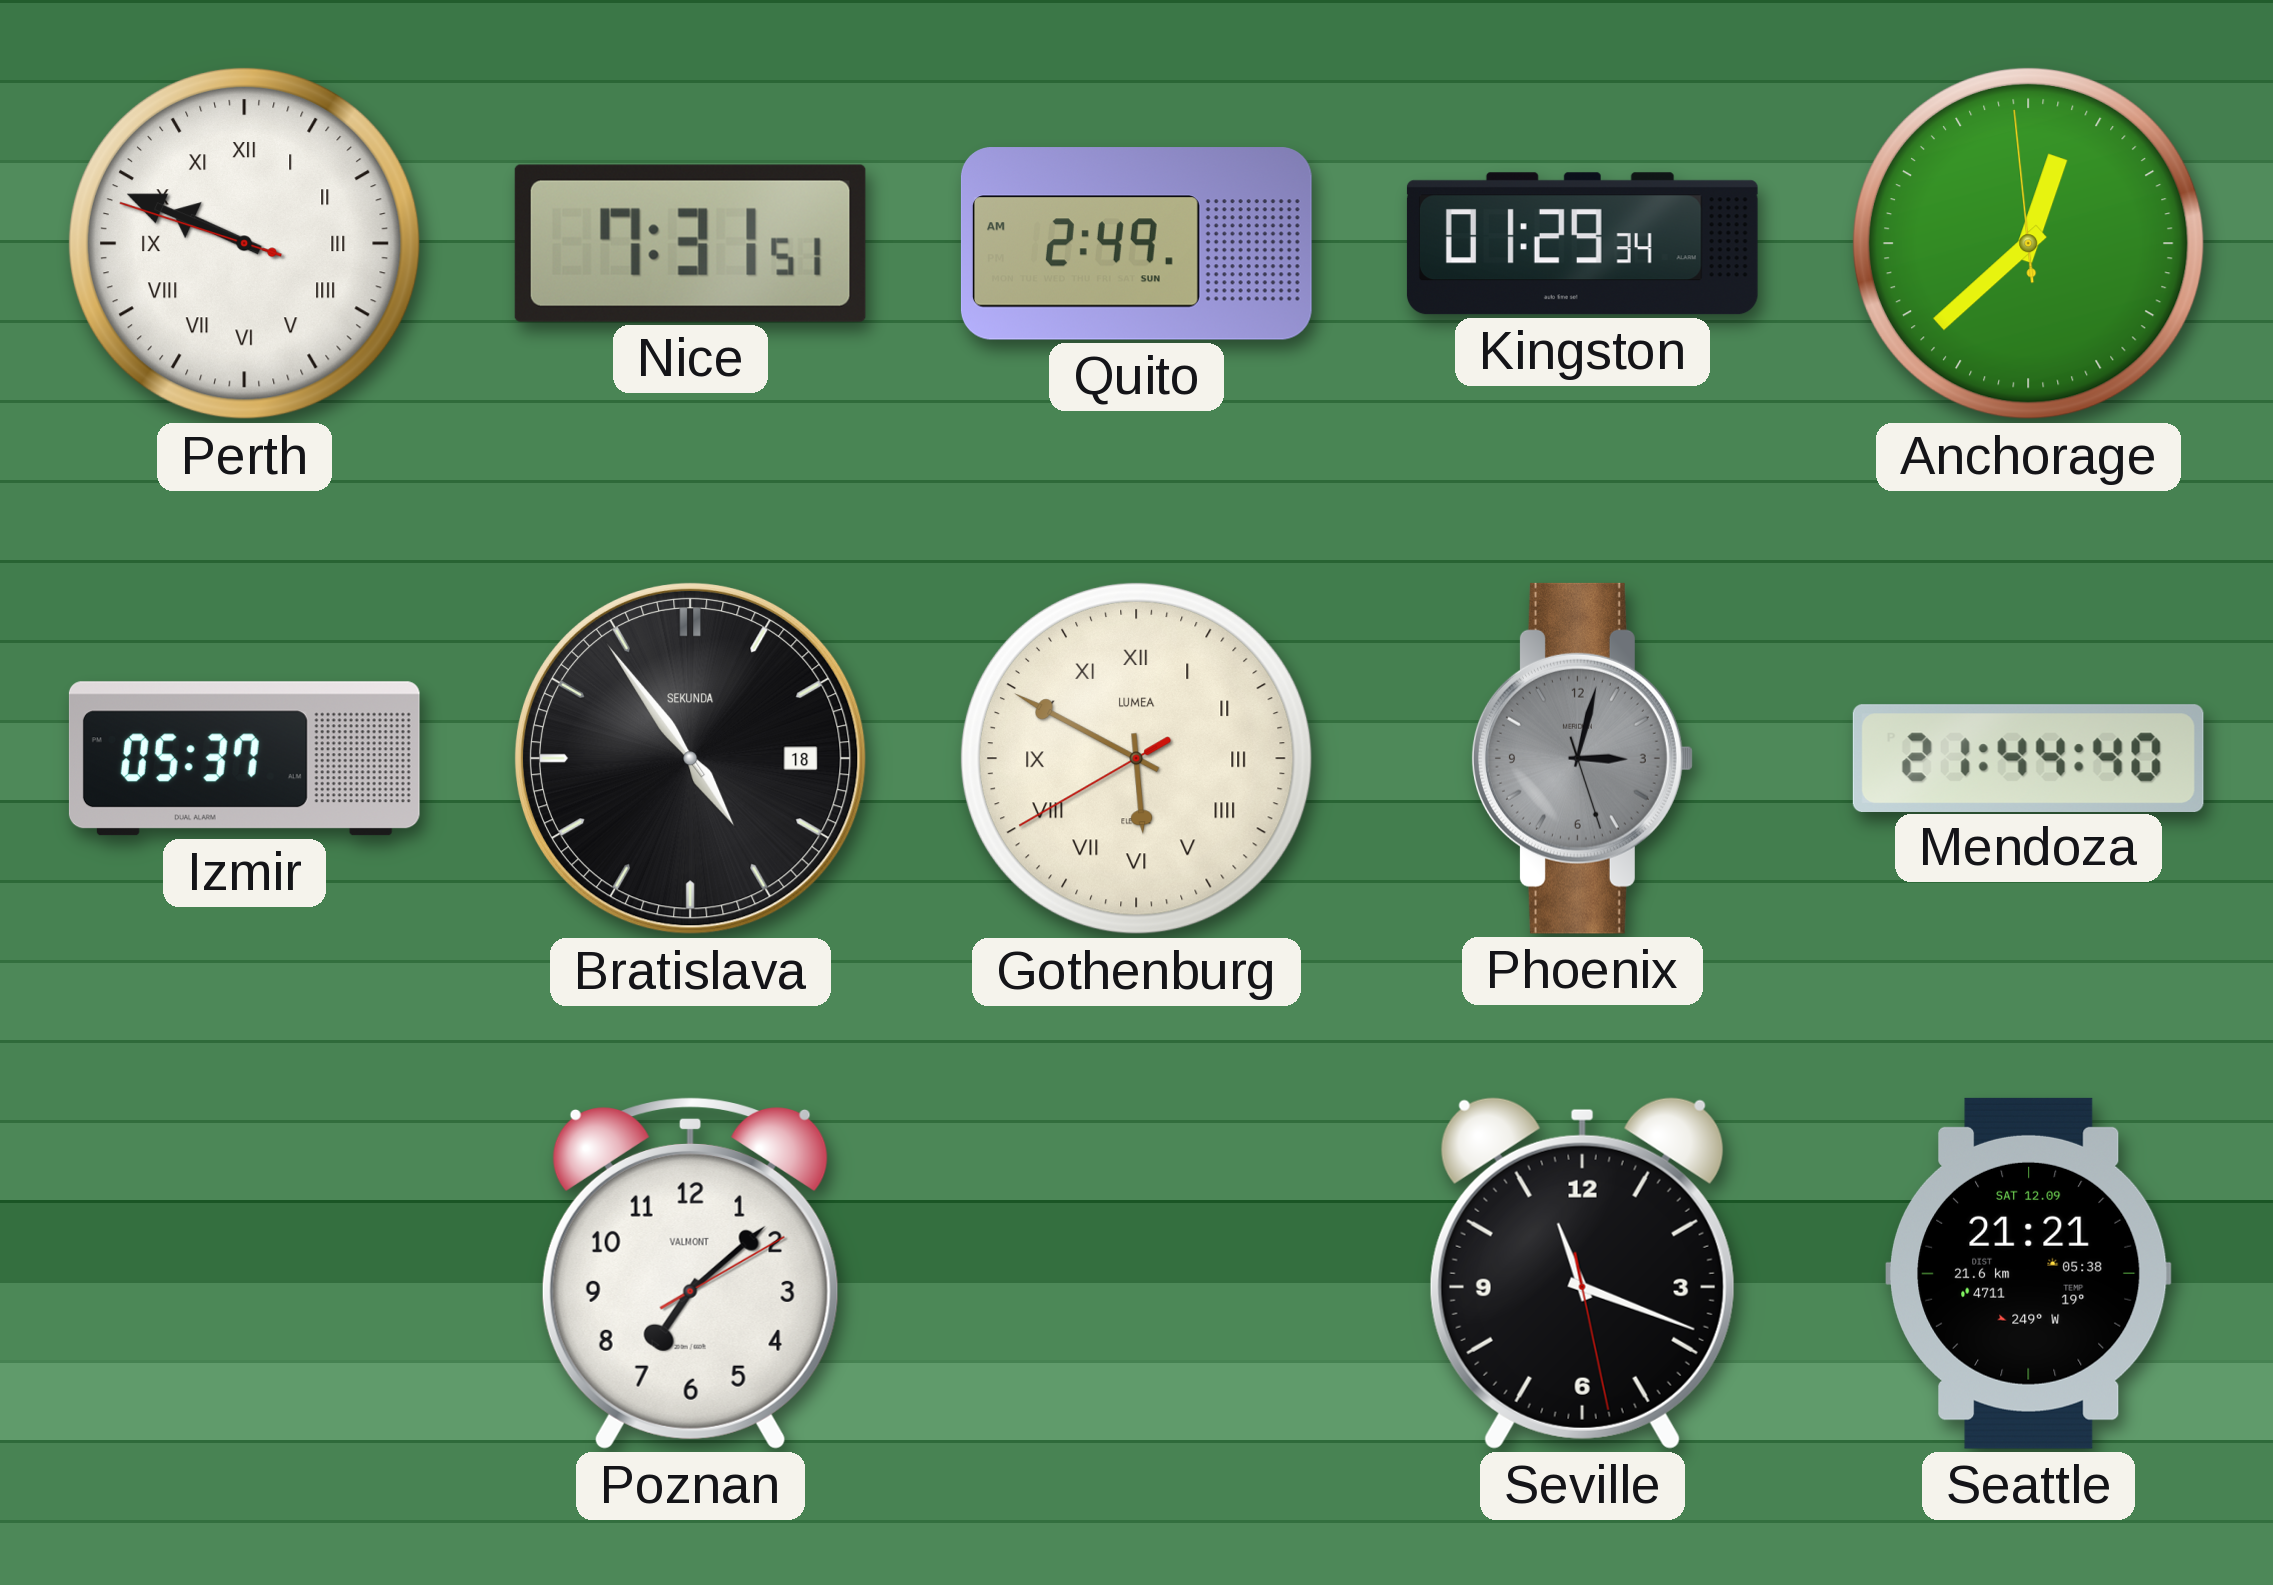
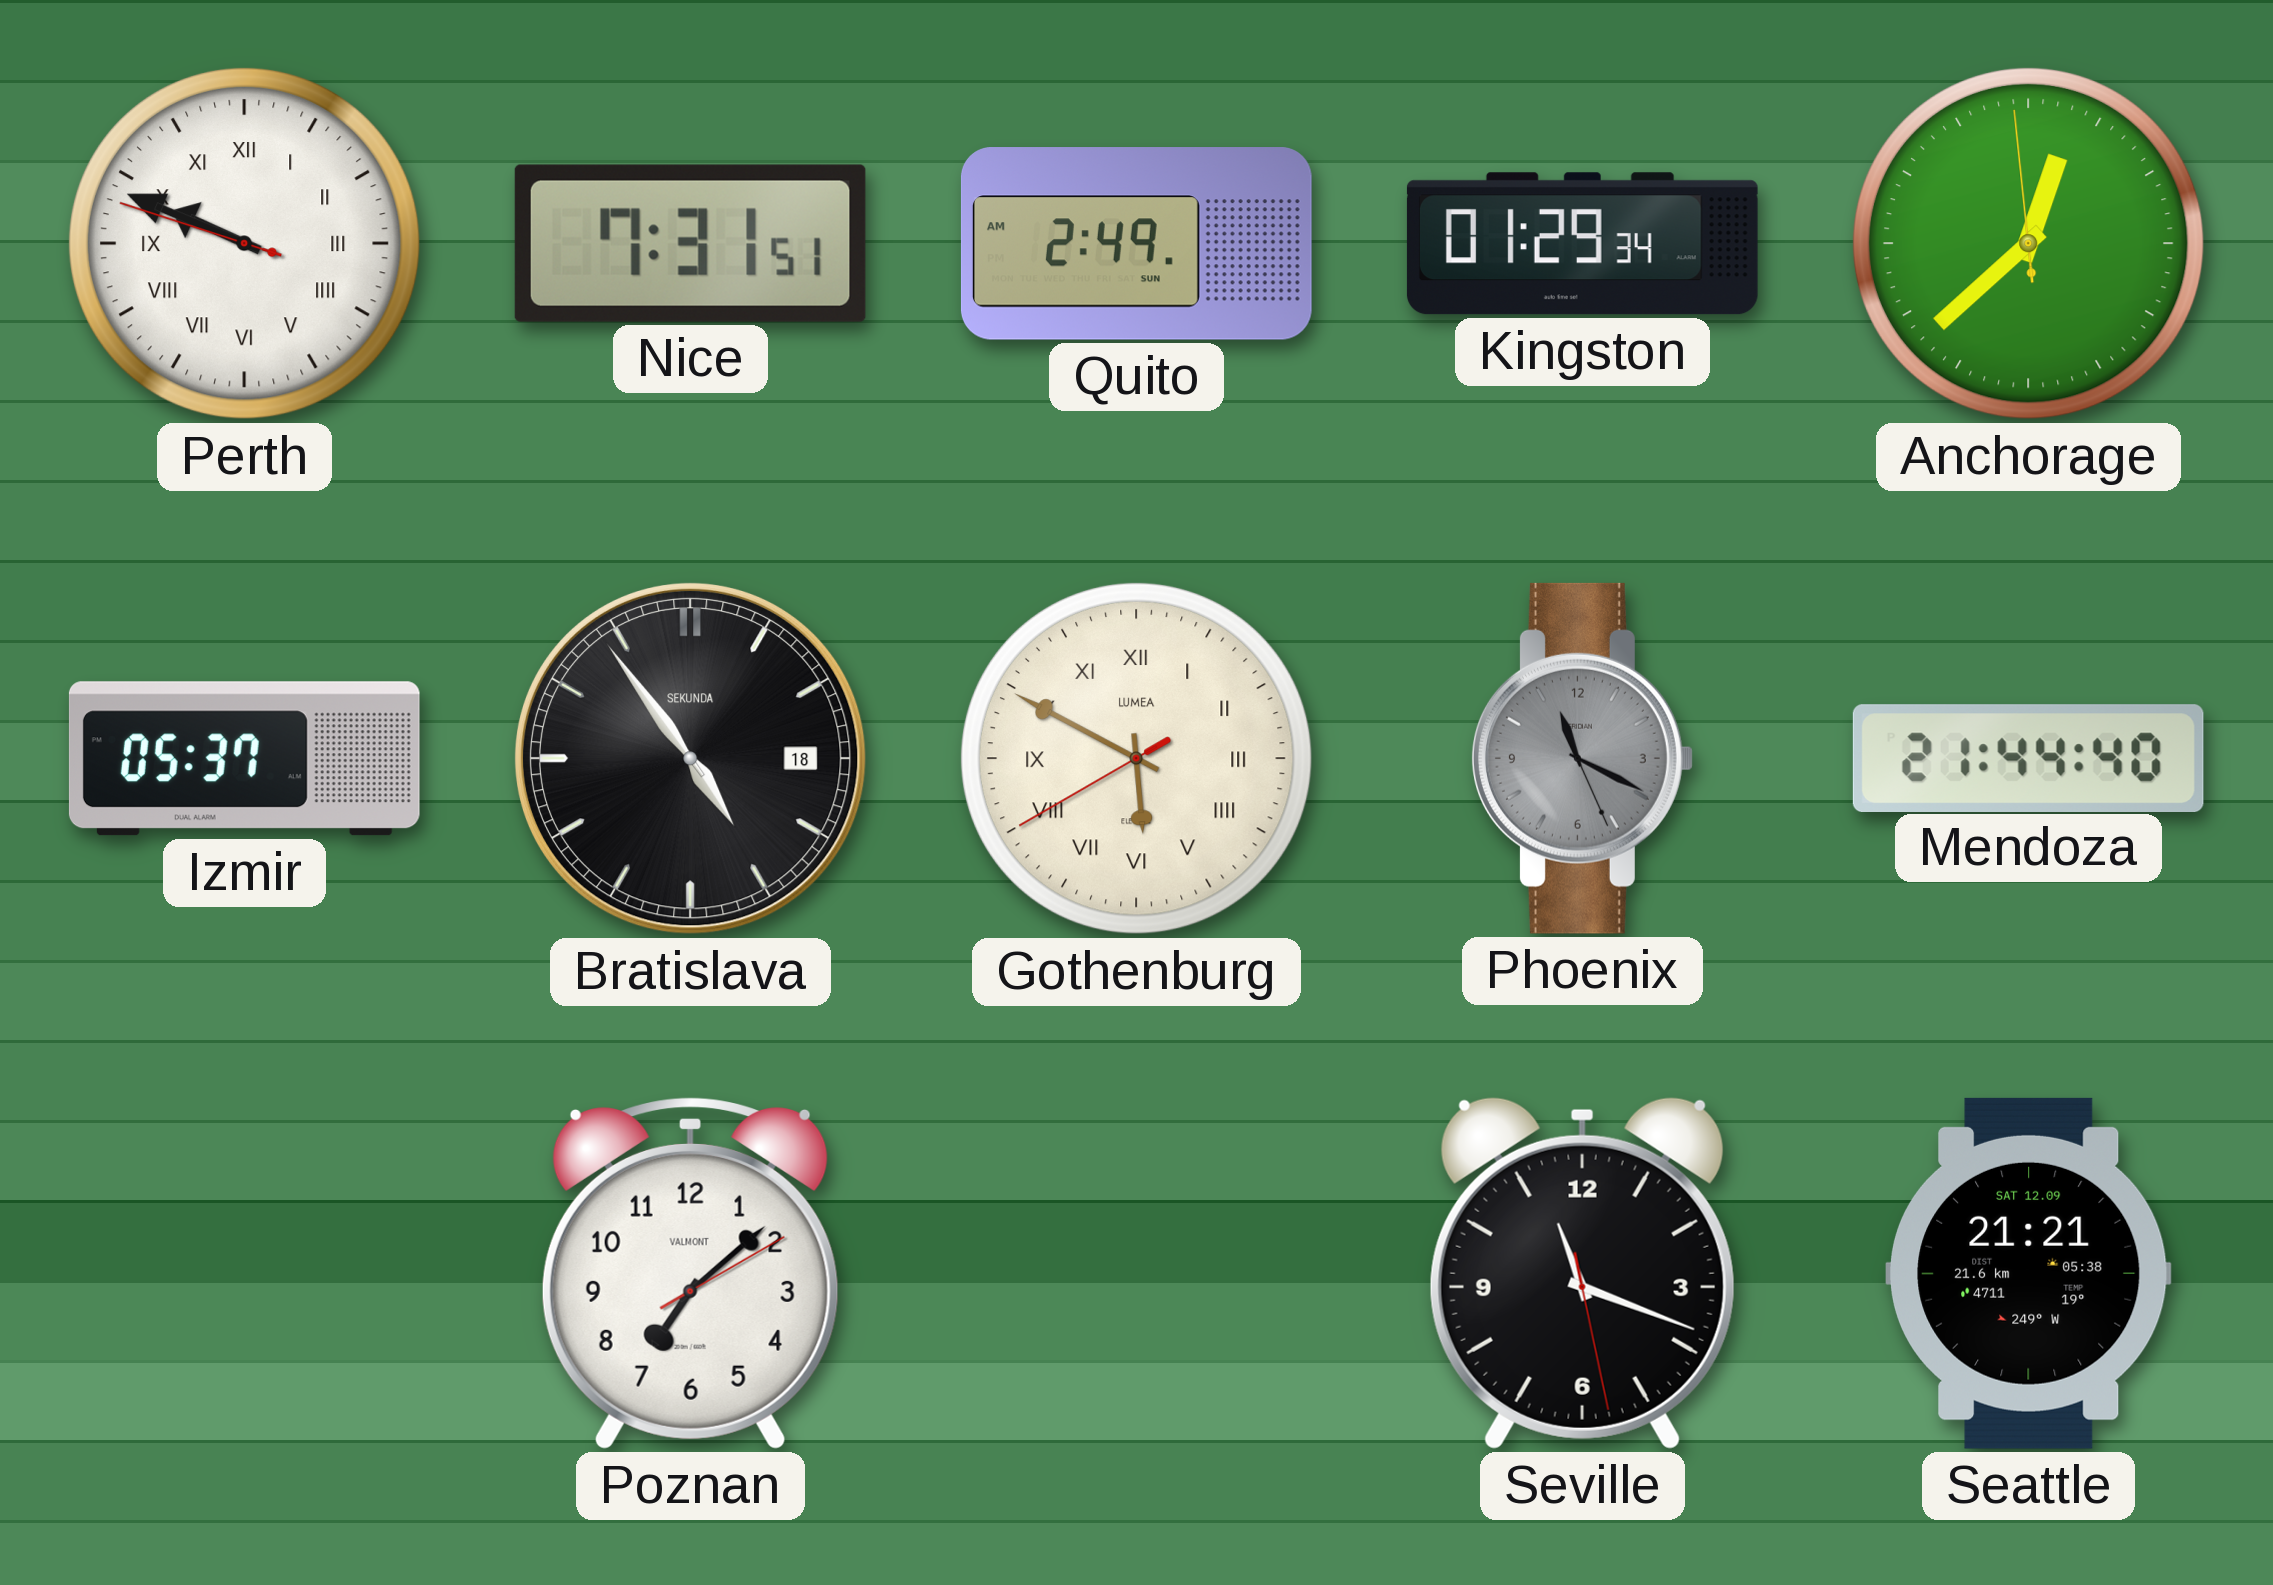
Phoenix: 3:02 -> 11:19
